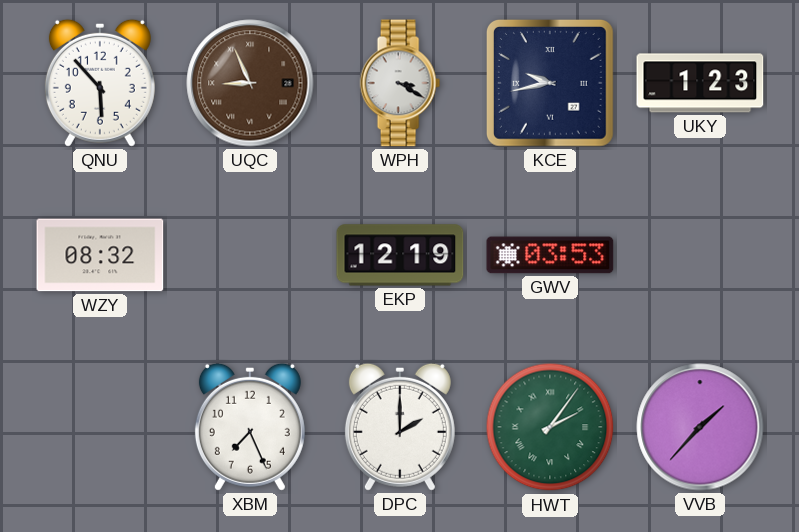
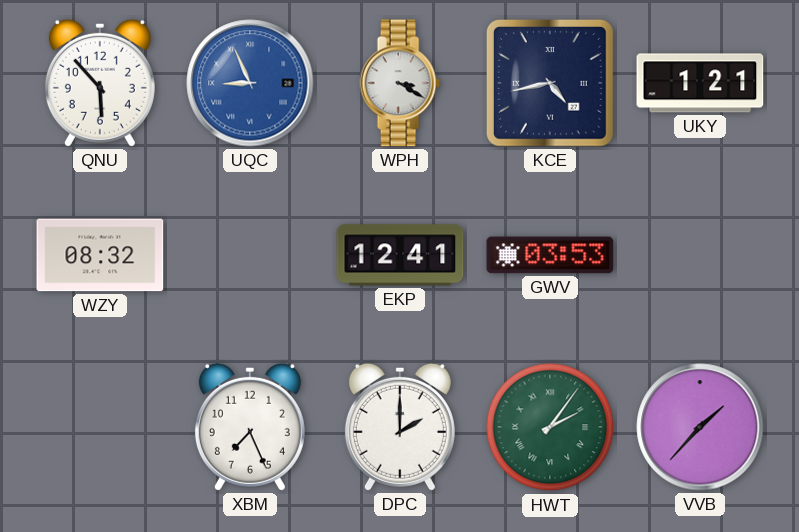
UQC dial: brown -> blue
KCE: 9:43 -> 4:43
UKY: 1:23 -> 1:21
EKP: 12:19 -> 12:41
